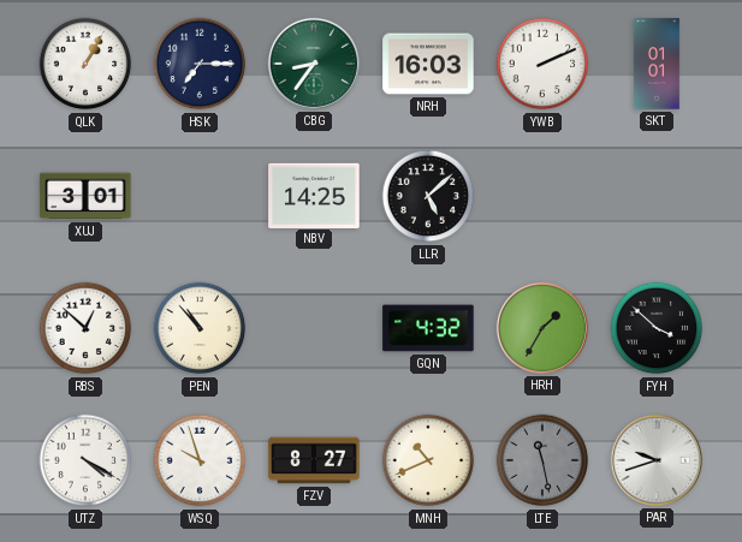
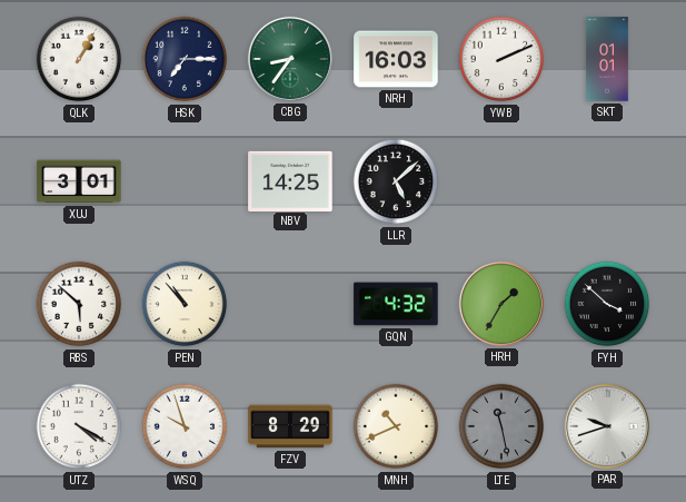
RBS: 12:52 -> 5:52
FZV: 8:27 -> 8:29
